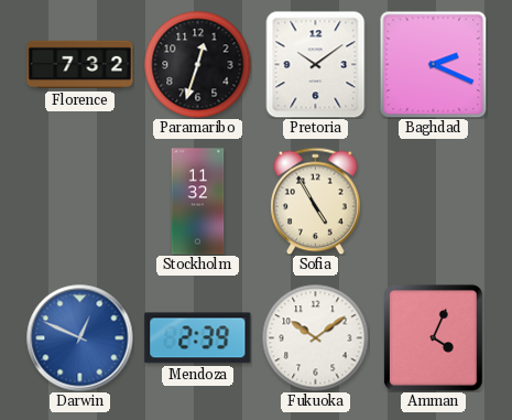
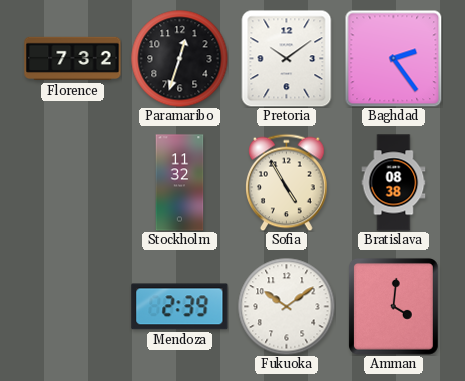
Baghdad: 2:19 -> 2:24
Bratislava: none -> 08:38
Darwin: 12:49 -> none
Amman: 4:04 -> 4:01
